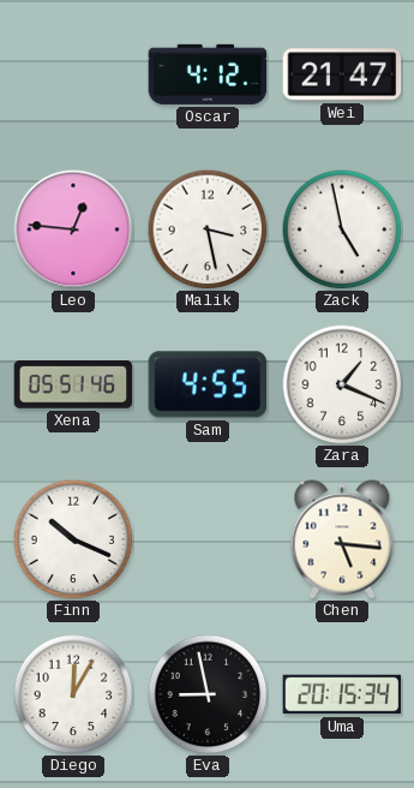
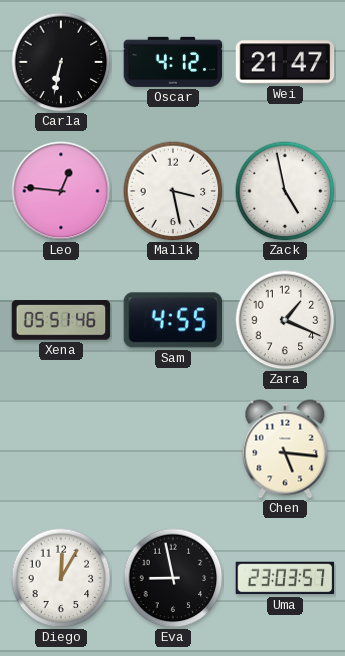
Carla: none -> 6:32
Finn: 10:19 -> none
Uma: 20:15 -> 23:03
